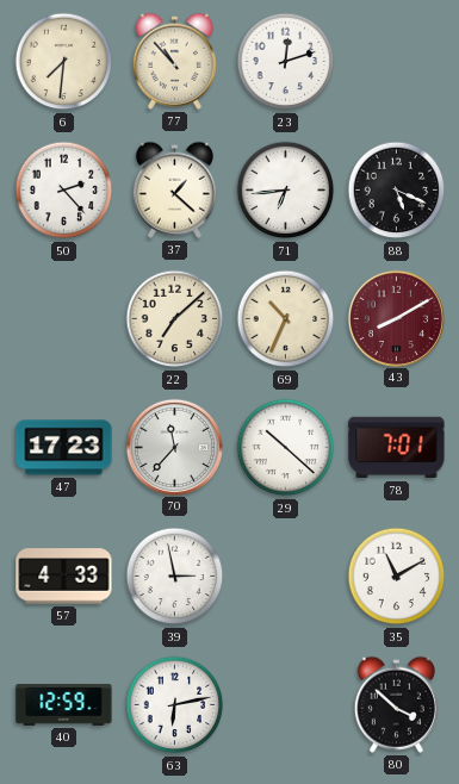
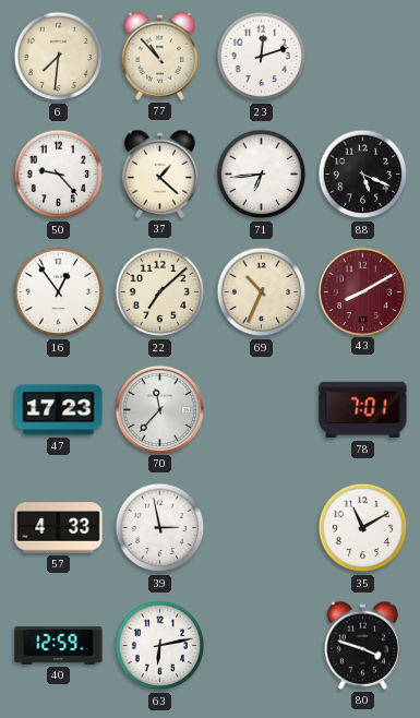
50: 2:23 -> 9:23
16: none -> 12:54
29: 10:22 -> none
80: 3:52 -> 3:48
